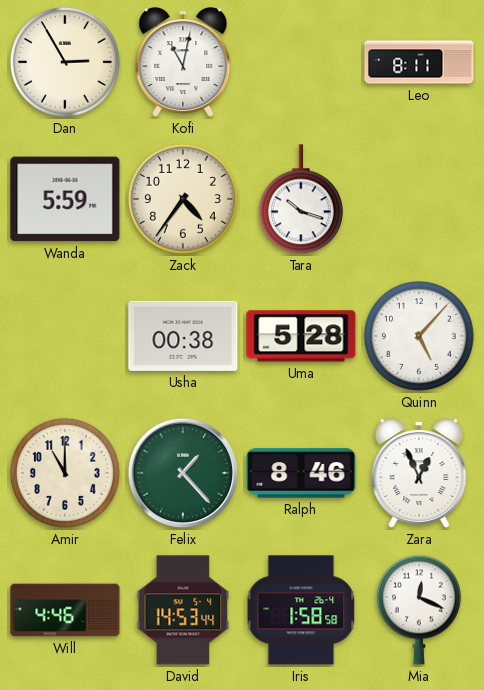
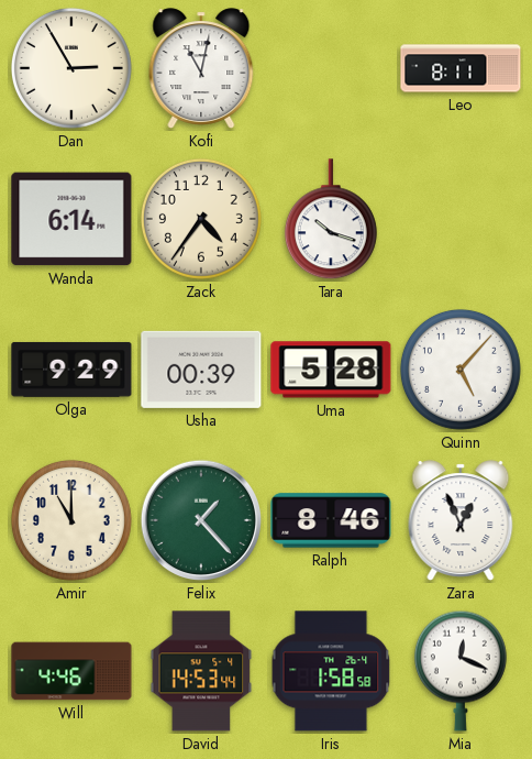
Wanda: 5:59 -> 6:14
Olga: none -> 9:29
Usha: 00:38 -> 00:39
